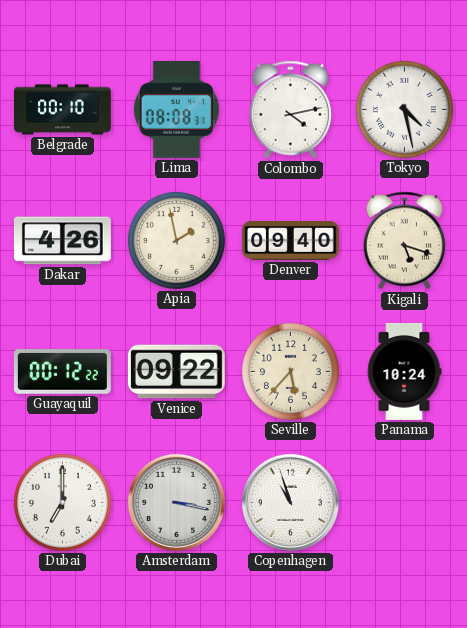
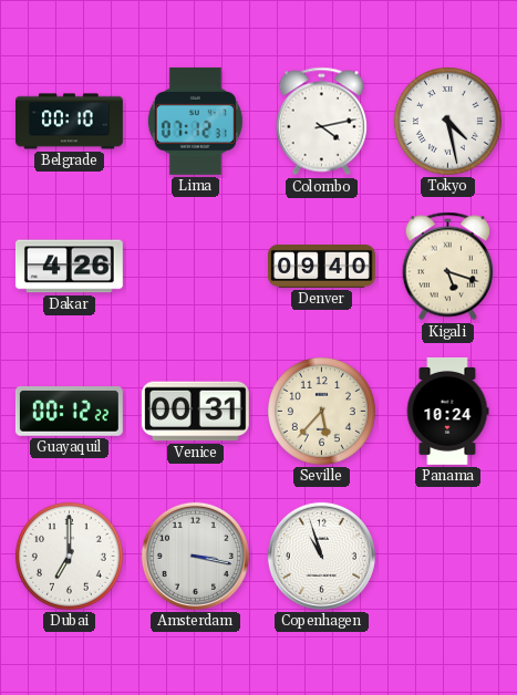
Lima: 08:08 -> 07:12
Apia: 1:58 -> none
Venice: 09:22 -> 00:31
